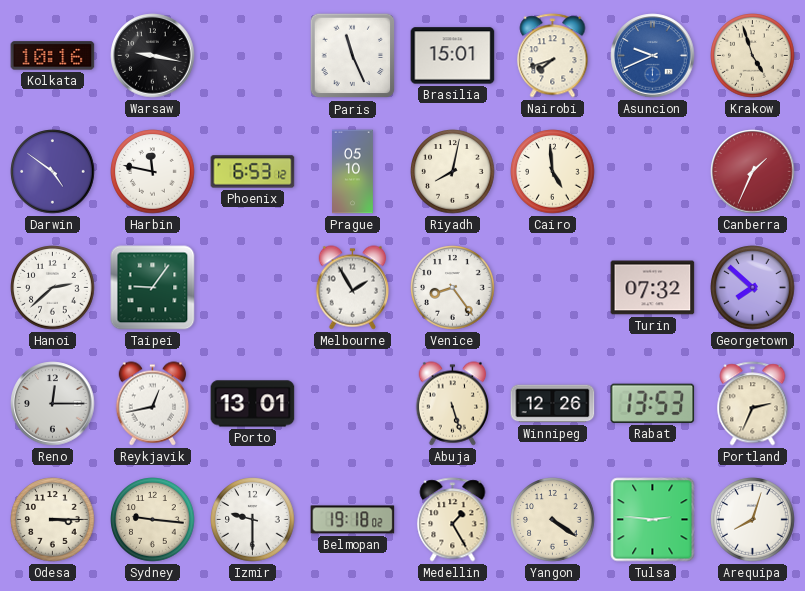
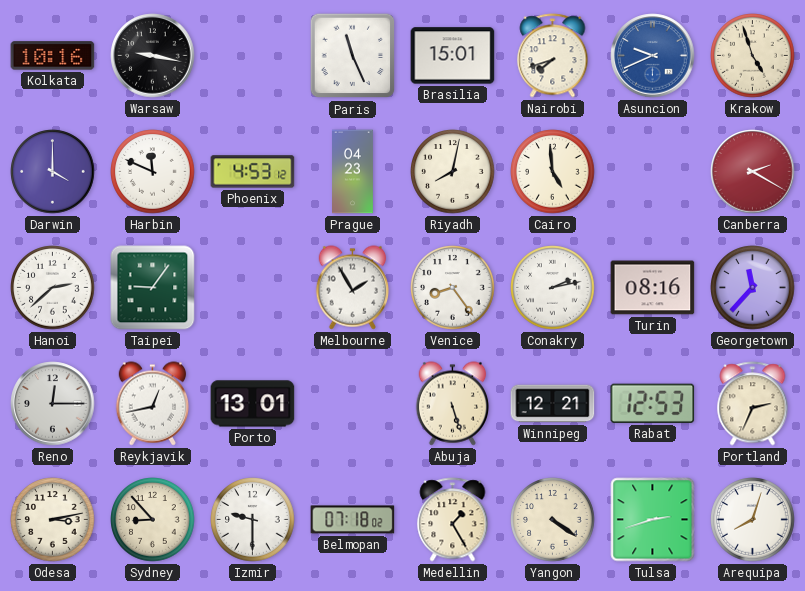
Darwin: 4:51 -> 4:00
Harbin: 11:47 -> 11:49
Phoenix: 6:53 -> 4:53
Prague: 05:10 -> 04:23
Canberra: 1:34 -> 2:20
Conakry: none -> 2:13
Turin: 07:32 -> 08:16
Georgetown: 7:52 -> 11:37
Winnipeg: 12:26 -> 12:21
Rabat: 13:53 -> 12:53
Odesa: 3:15 -> 3:13
Sydney: 9:16 -> 8:53
Belmopan: 19:18 -> 07:18
Tulsa: 2:46 -> 2:42
